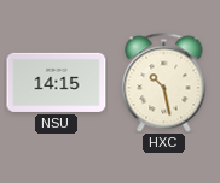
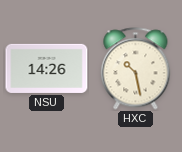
NSU: 14:15 -> 14:26
